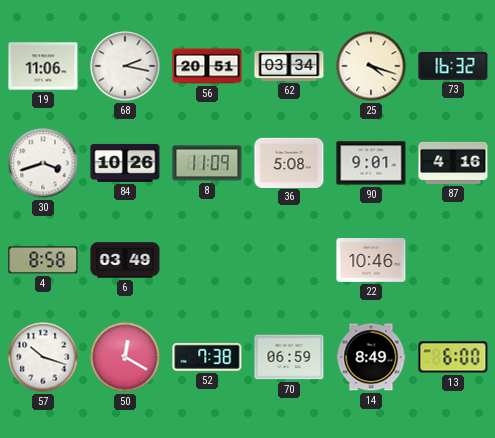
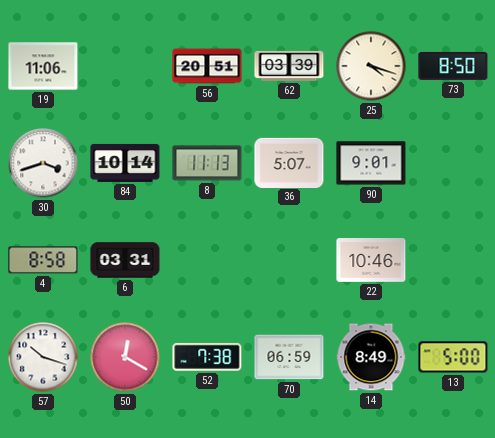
68: 2:17 -> none
62: 03:34 -> 03:39
73: 16:32 -> 8:50
84: 10:26 -> 10:14
8: 11:09 -> 11:13
36: 5:08 -> 5:07
87: 4:16 -> none
6: 03:49 -> 03:31
13: 6:00 -> 5:00
